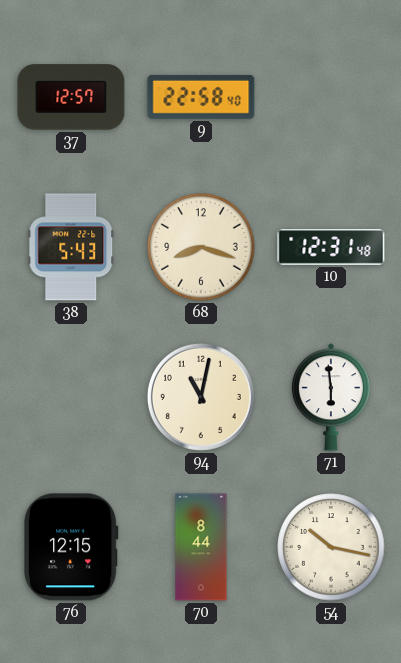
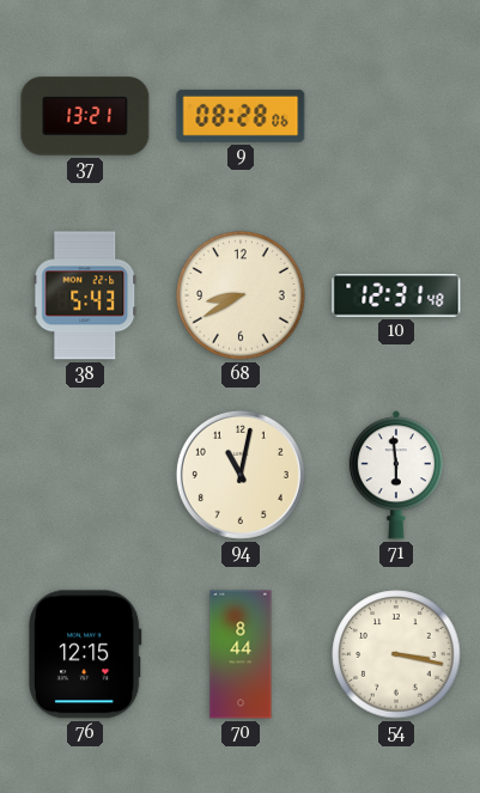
37: 12:57 -> 13:21
9: 22:58 -> 08:28
68: 8:18 -> 8:40
54: 10:17 -> 3:17
